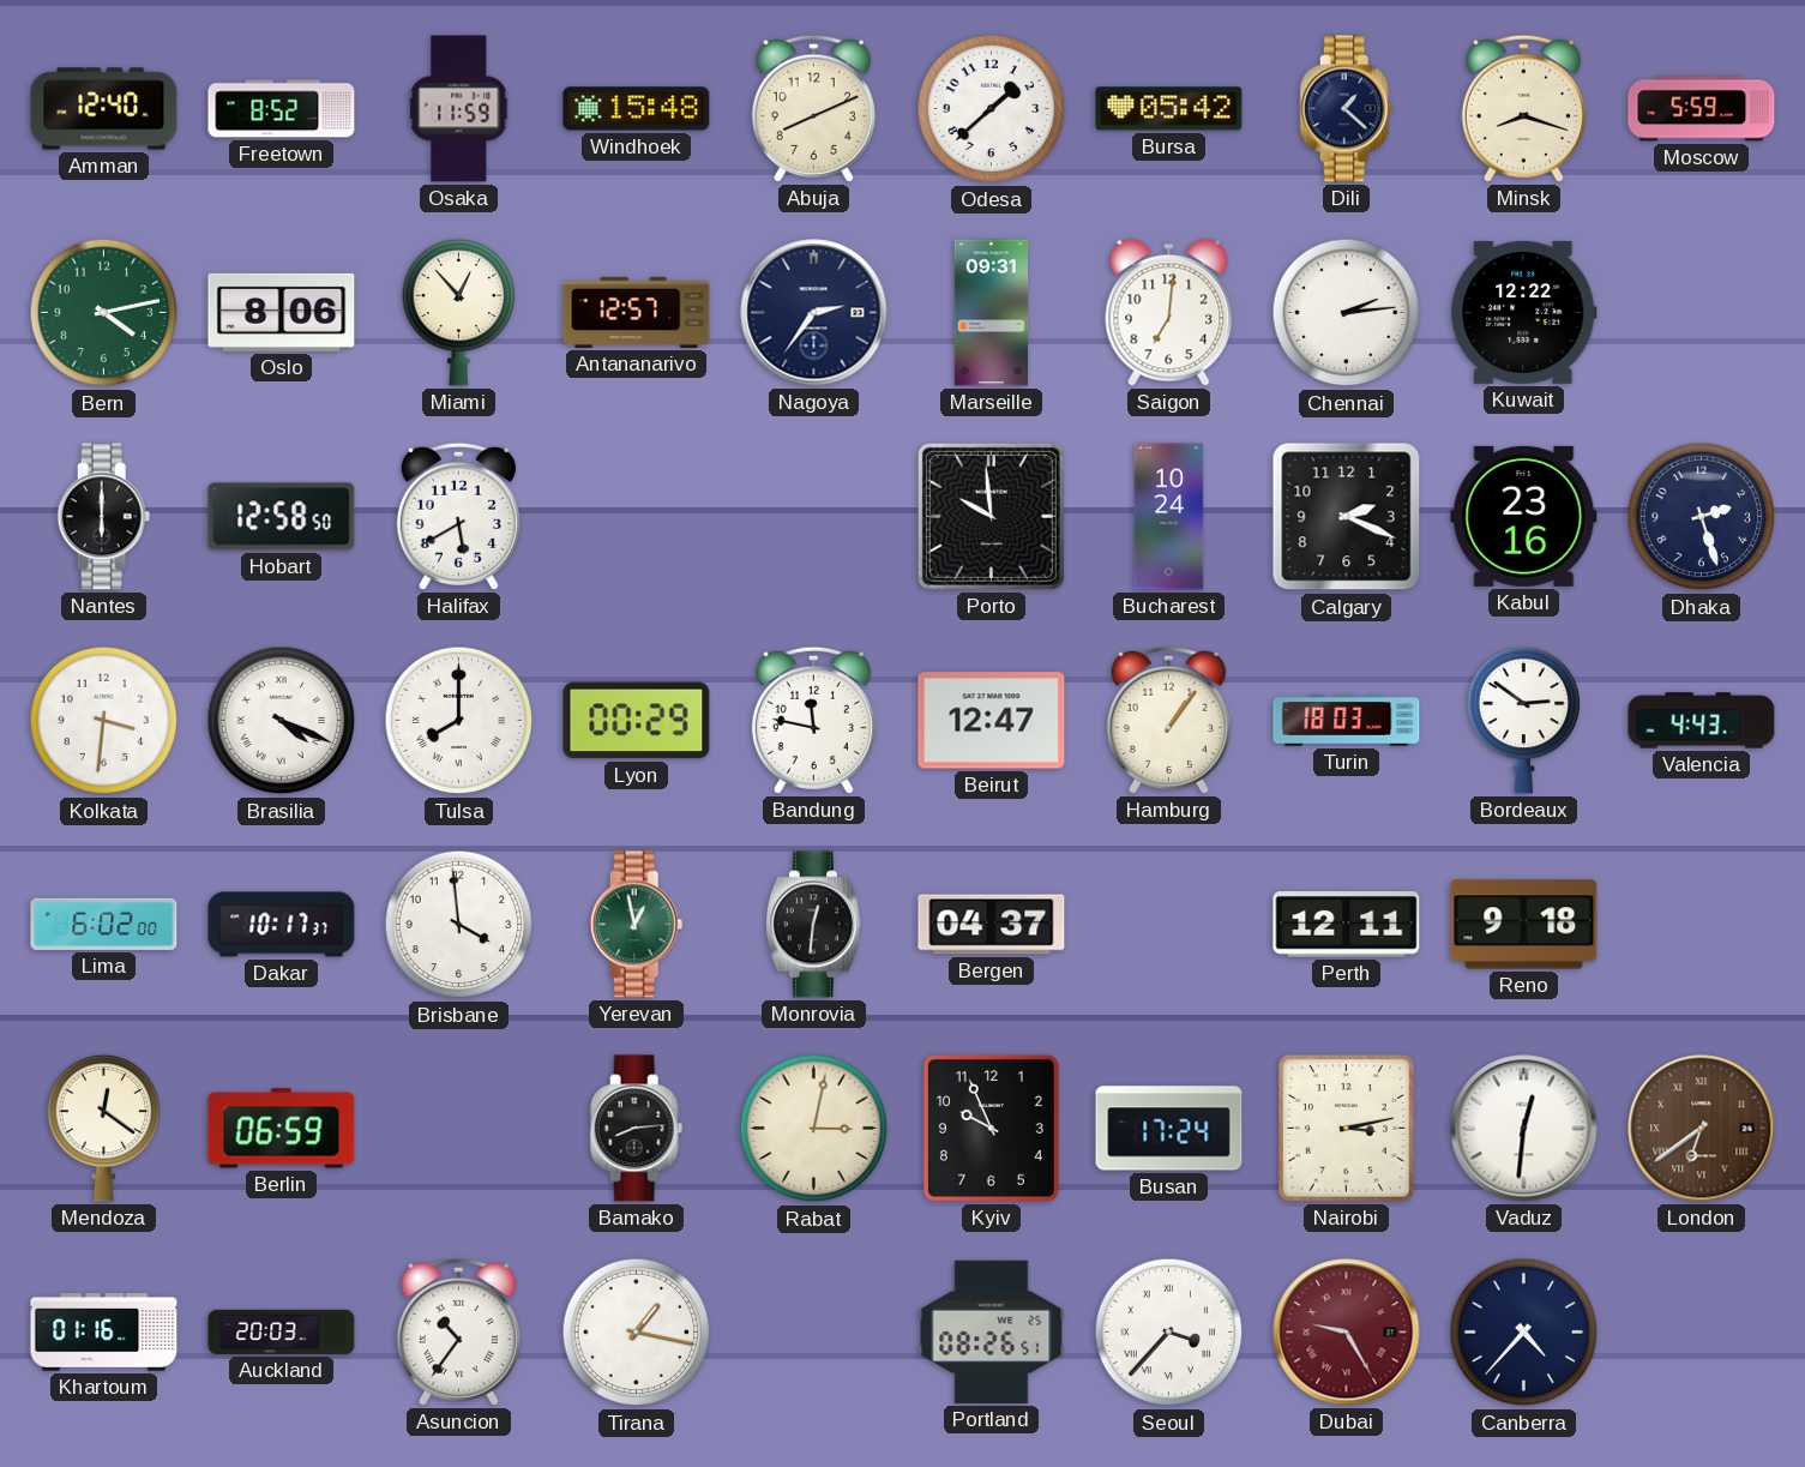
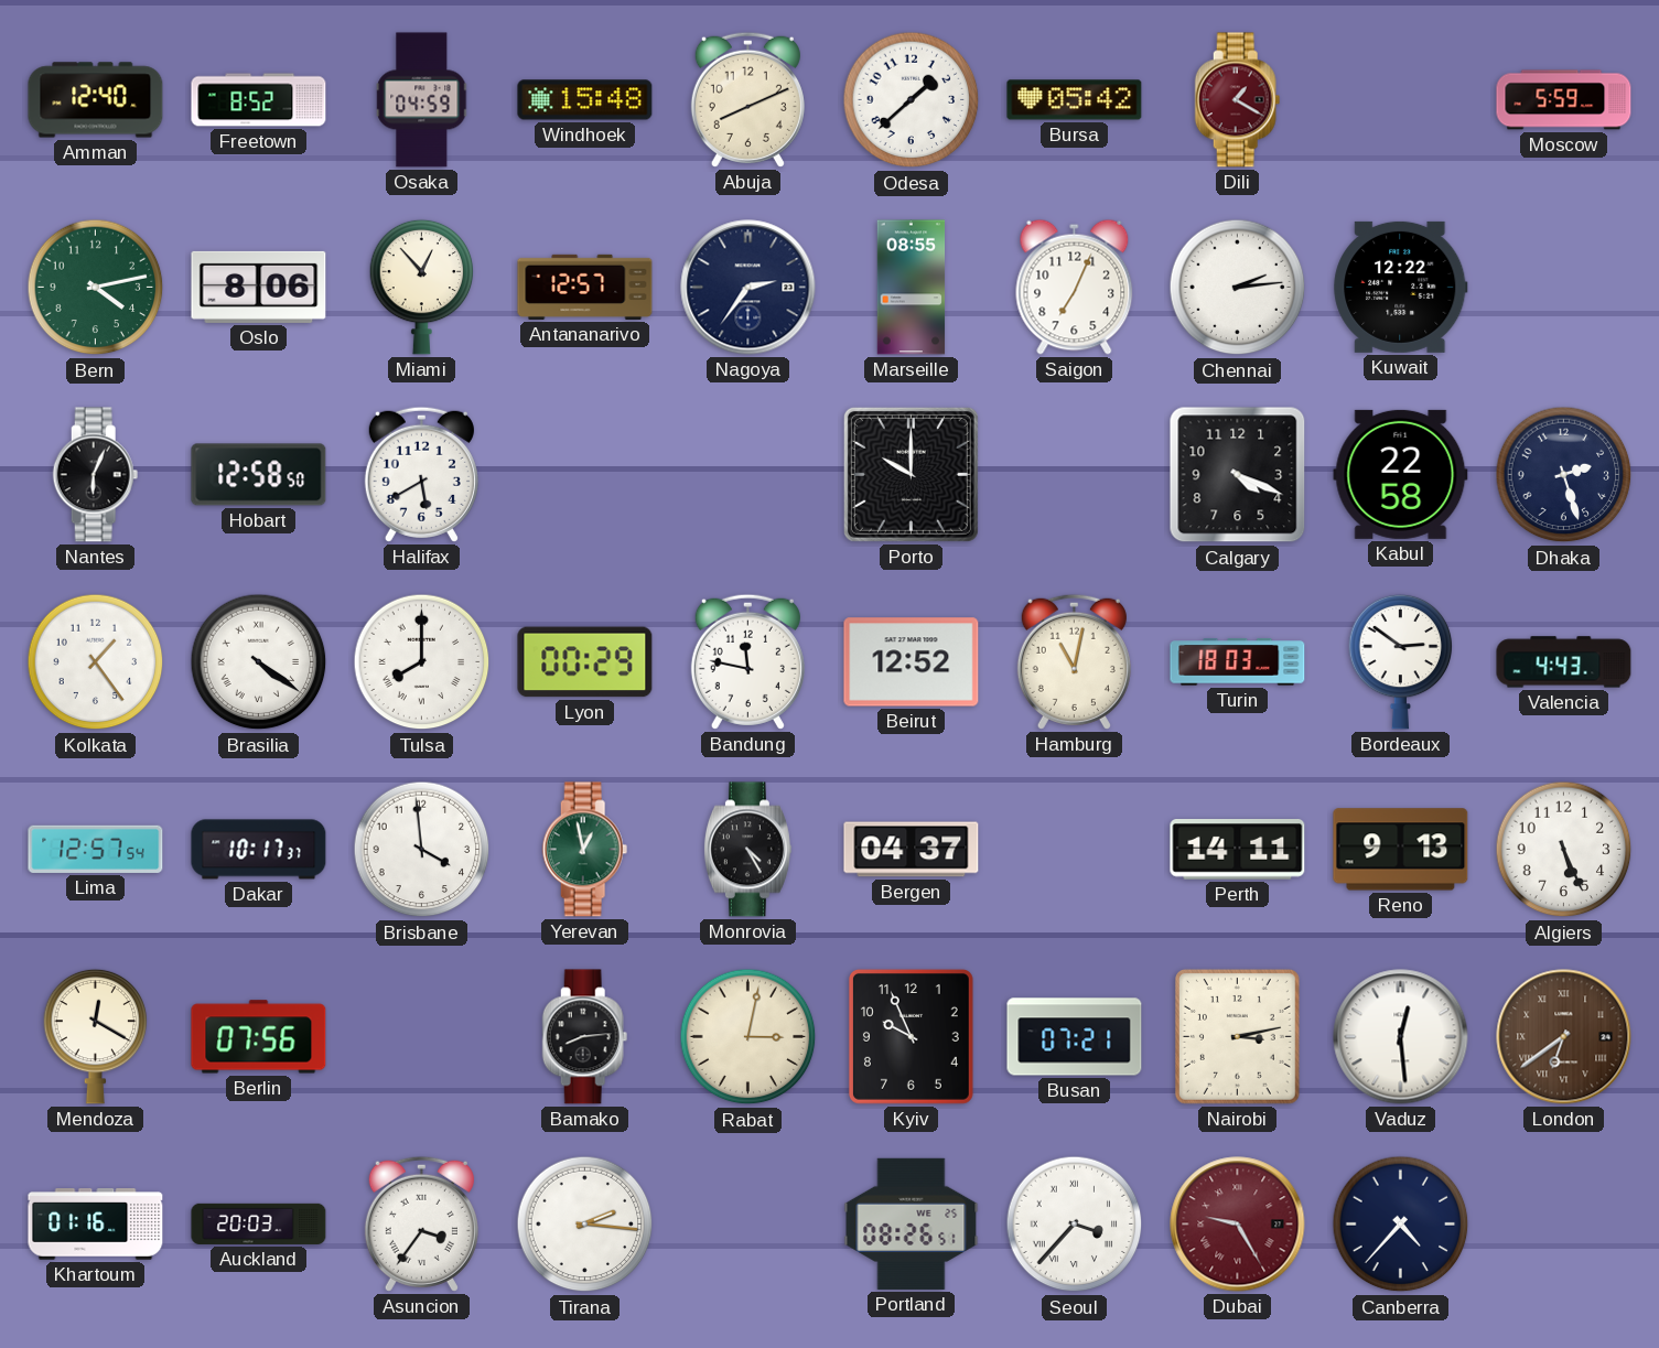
Osaka: 11:59 -> 04:59
Dili: 1:22 -> 1:20
Dili dial: navy -> burgundy
Minsk: 8:18 -> none
Marseille: 09:31 -> 08:55
Saigon: 7:01 -> 7:04
Nantes: 6:00 -> 6:04
Porto: 9:59 -> 10:00
Bucharest: 10:24 -> none
Calgary: 2:19 -> 4:19
Kabul: 23:16 -> 22:58
Kolkata: 3:31 -> 1:24
Brasilia: 4:19 -> 4:21
Beirut: 12:47 -> 12:52
Hamburg: 1:06 -> 11:02
Lima: 6:02 -> 12:57
Monrovia: 12:31 -> 4:25
Perth: 12:11 -> 14:11
Reno: 9:18 -> 9:13
Algiers: none -> 5:26
Mendoza: 12:21 -> 12:20
Berlin: 06:59 -> 07:56
Busan: 17:24 -> 07:21
Vaduz: 12:31 -> 12:29
Asuncion: 10:36 -> 3:36
Tirana: 1:17 -> 2:16
